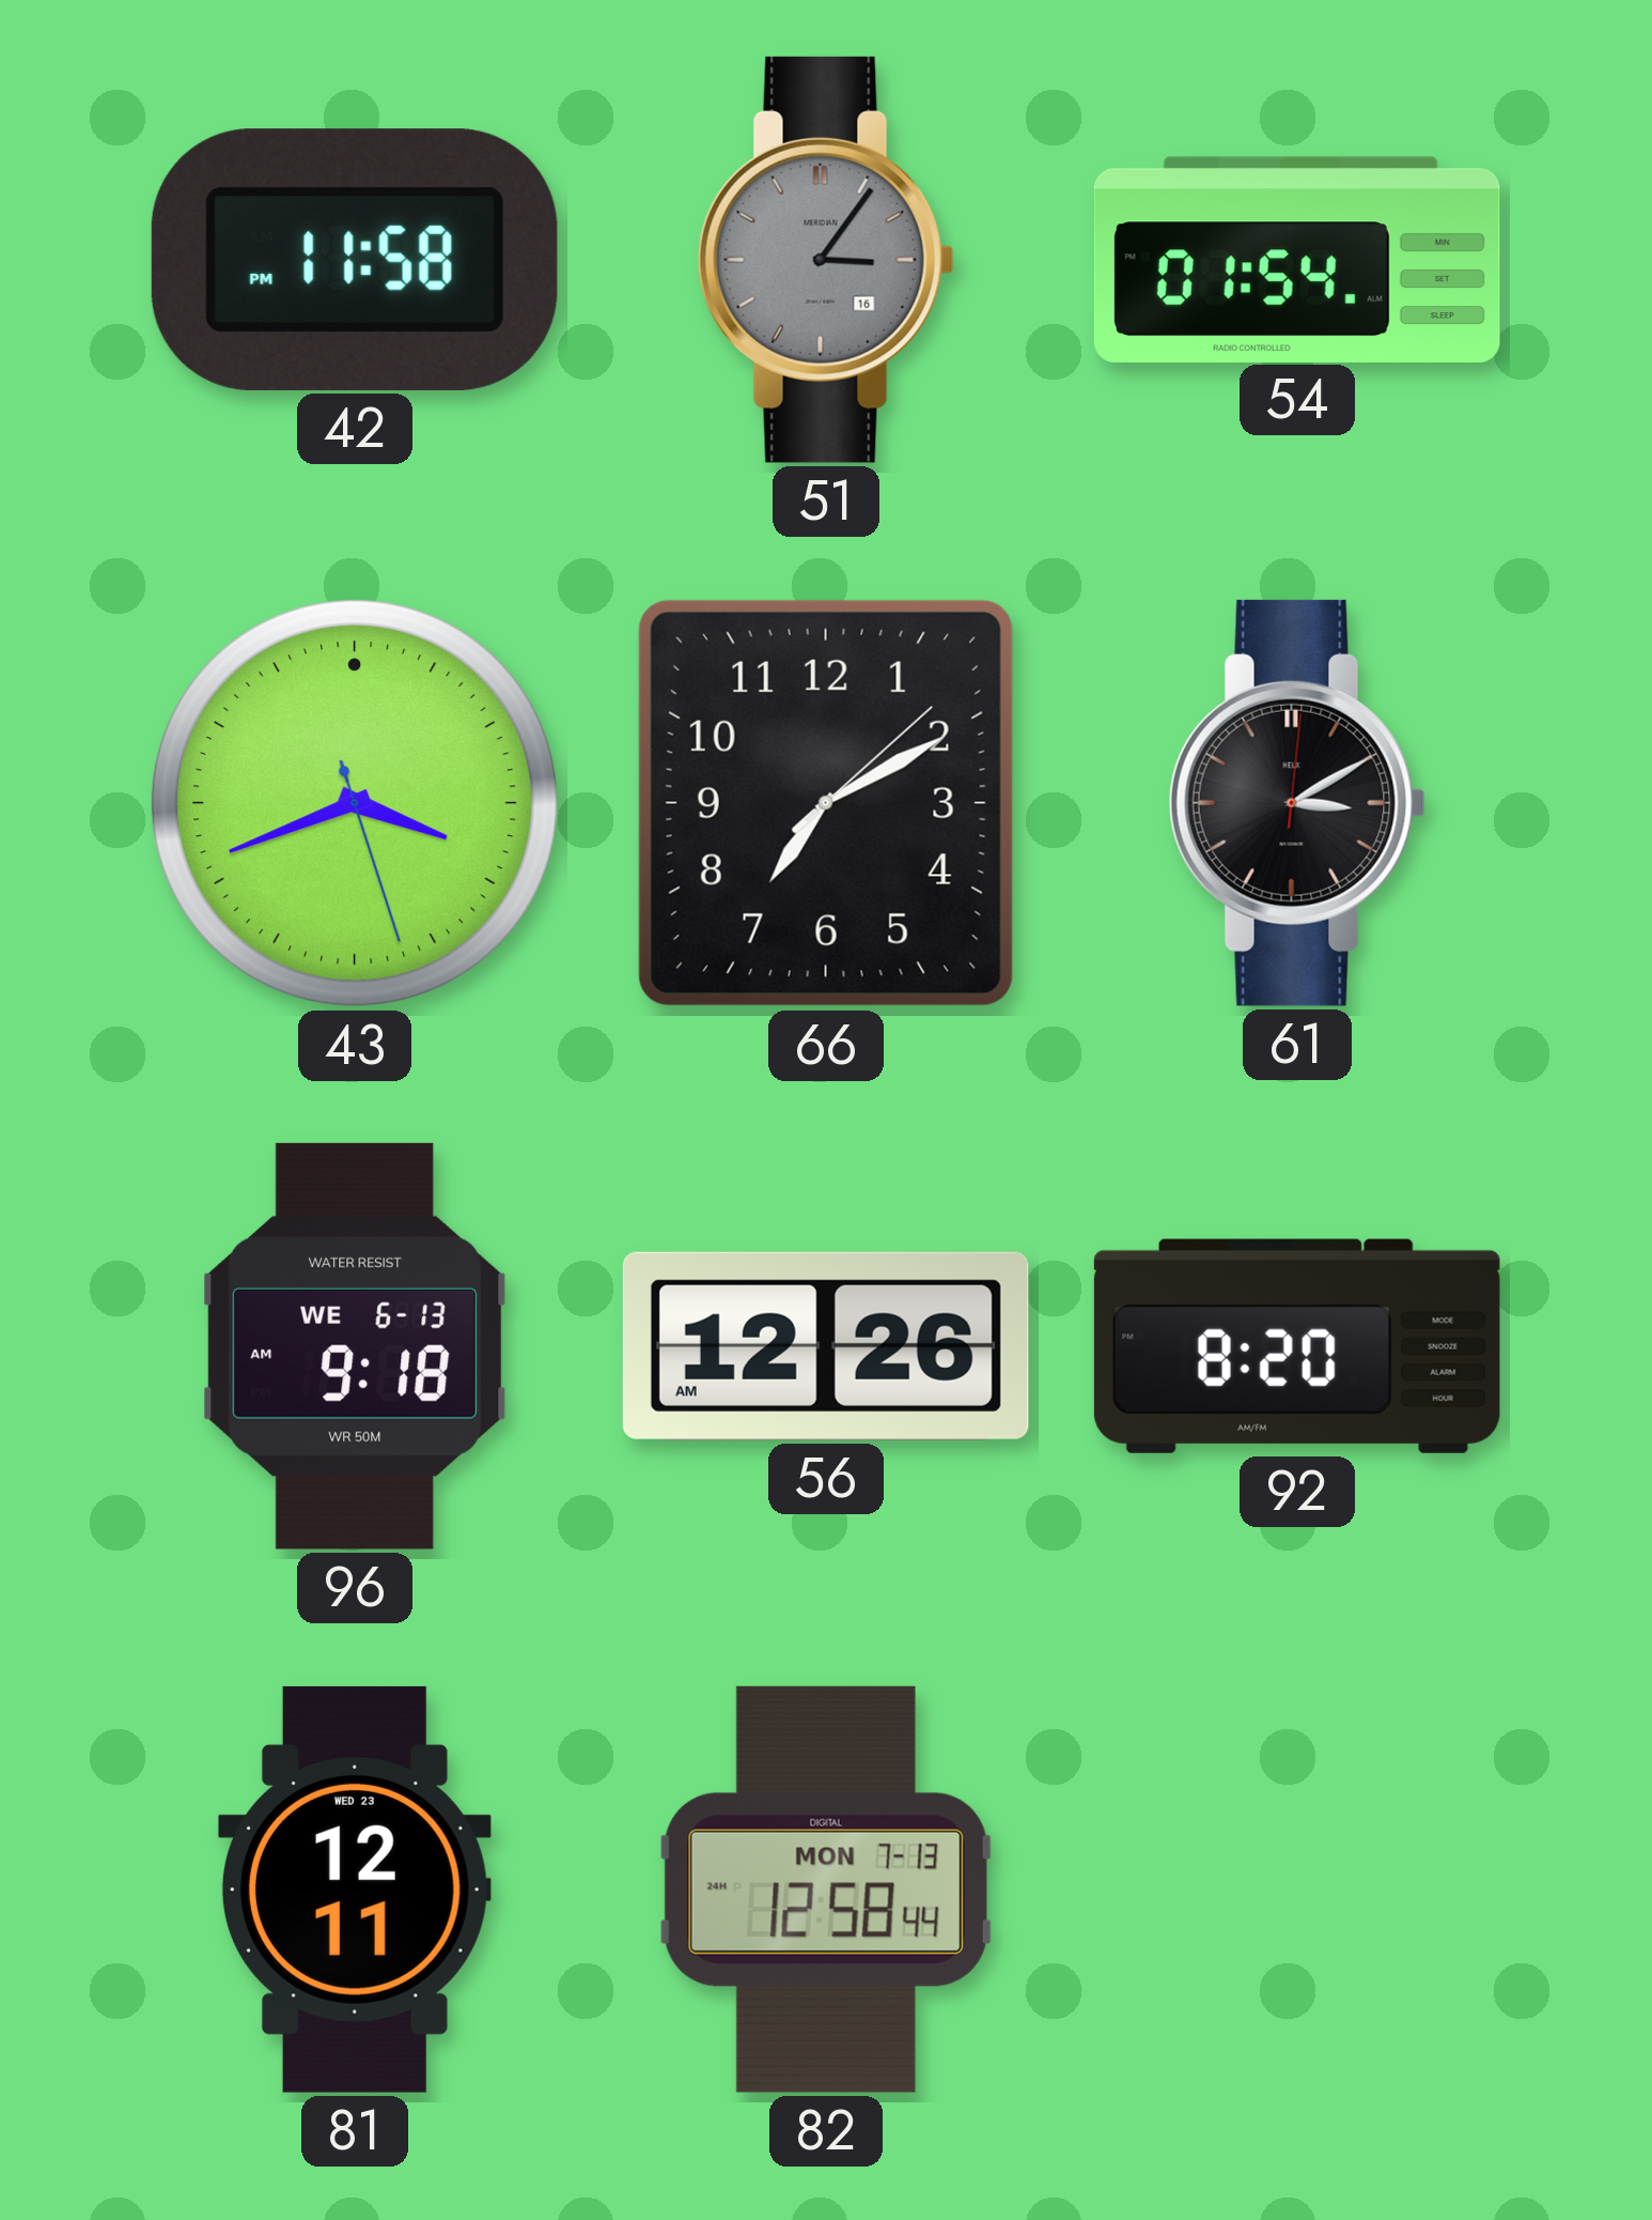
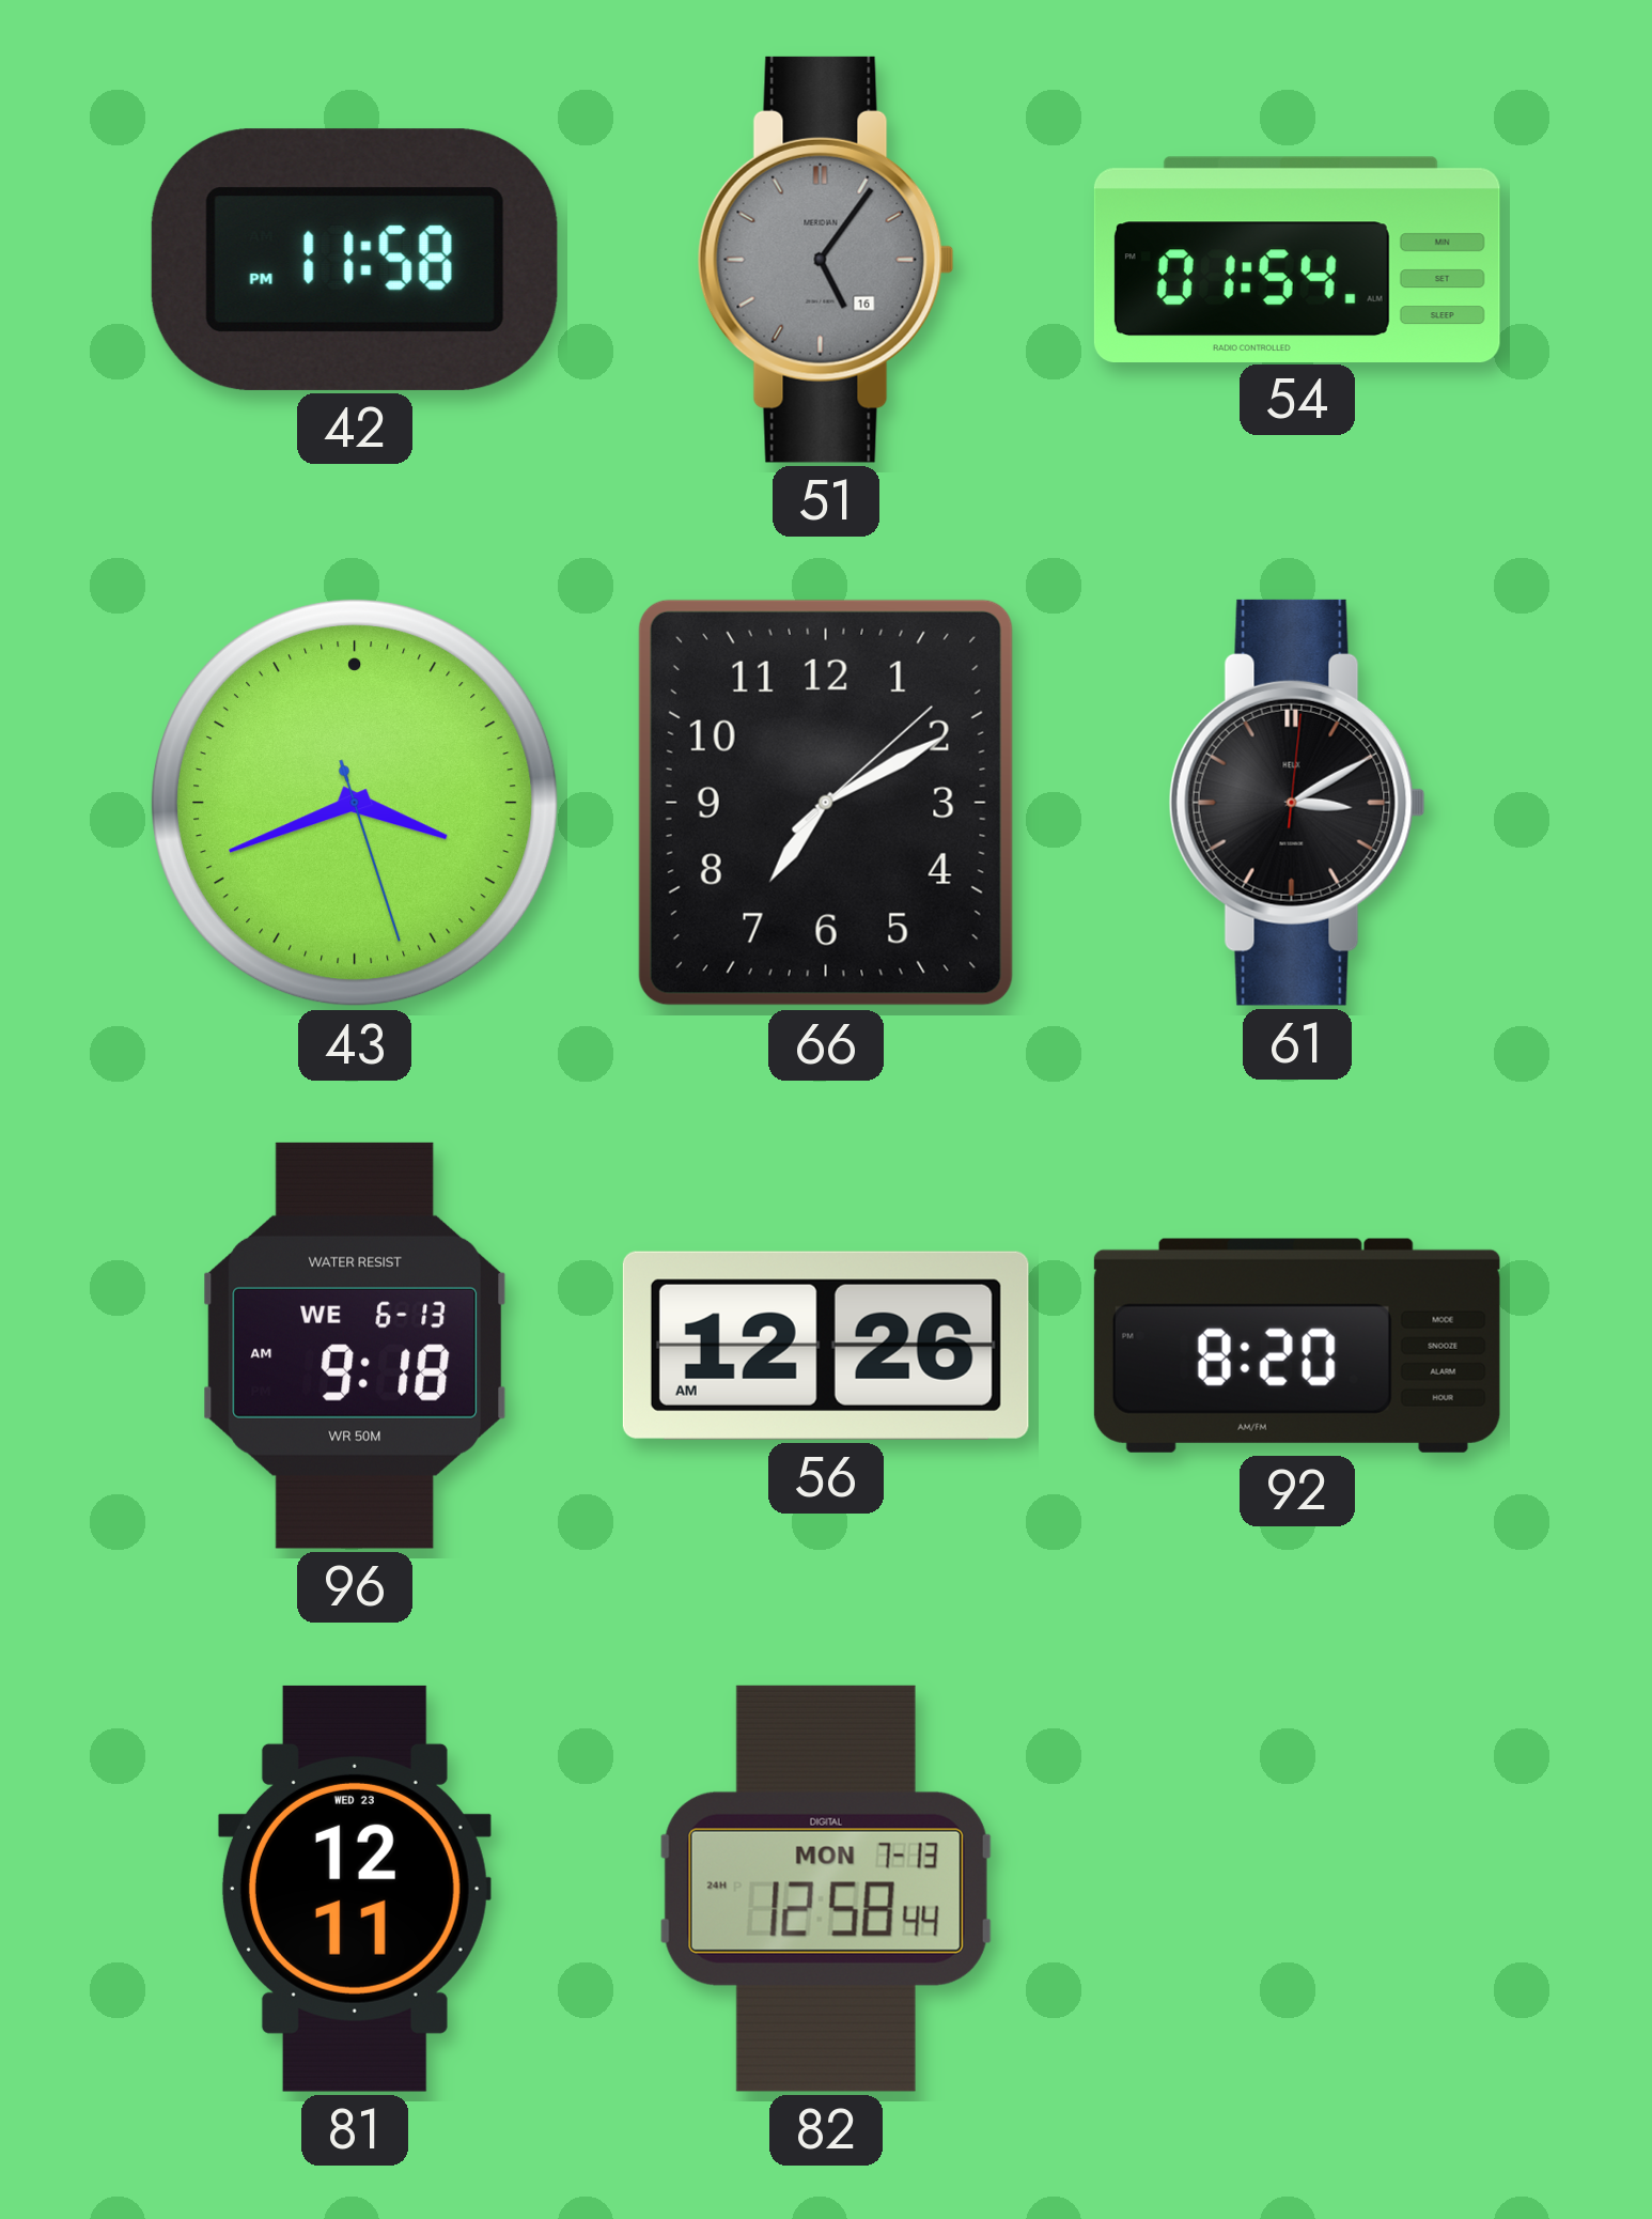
51: 3:06 -> 5:06
